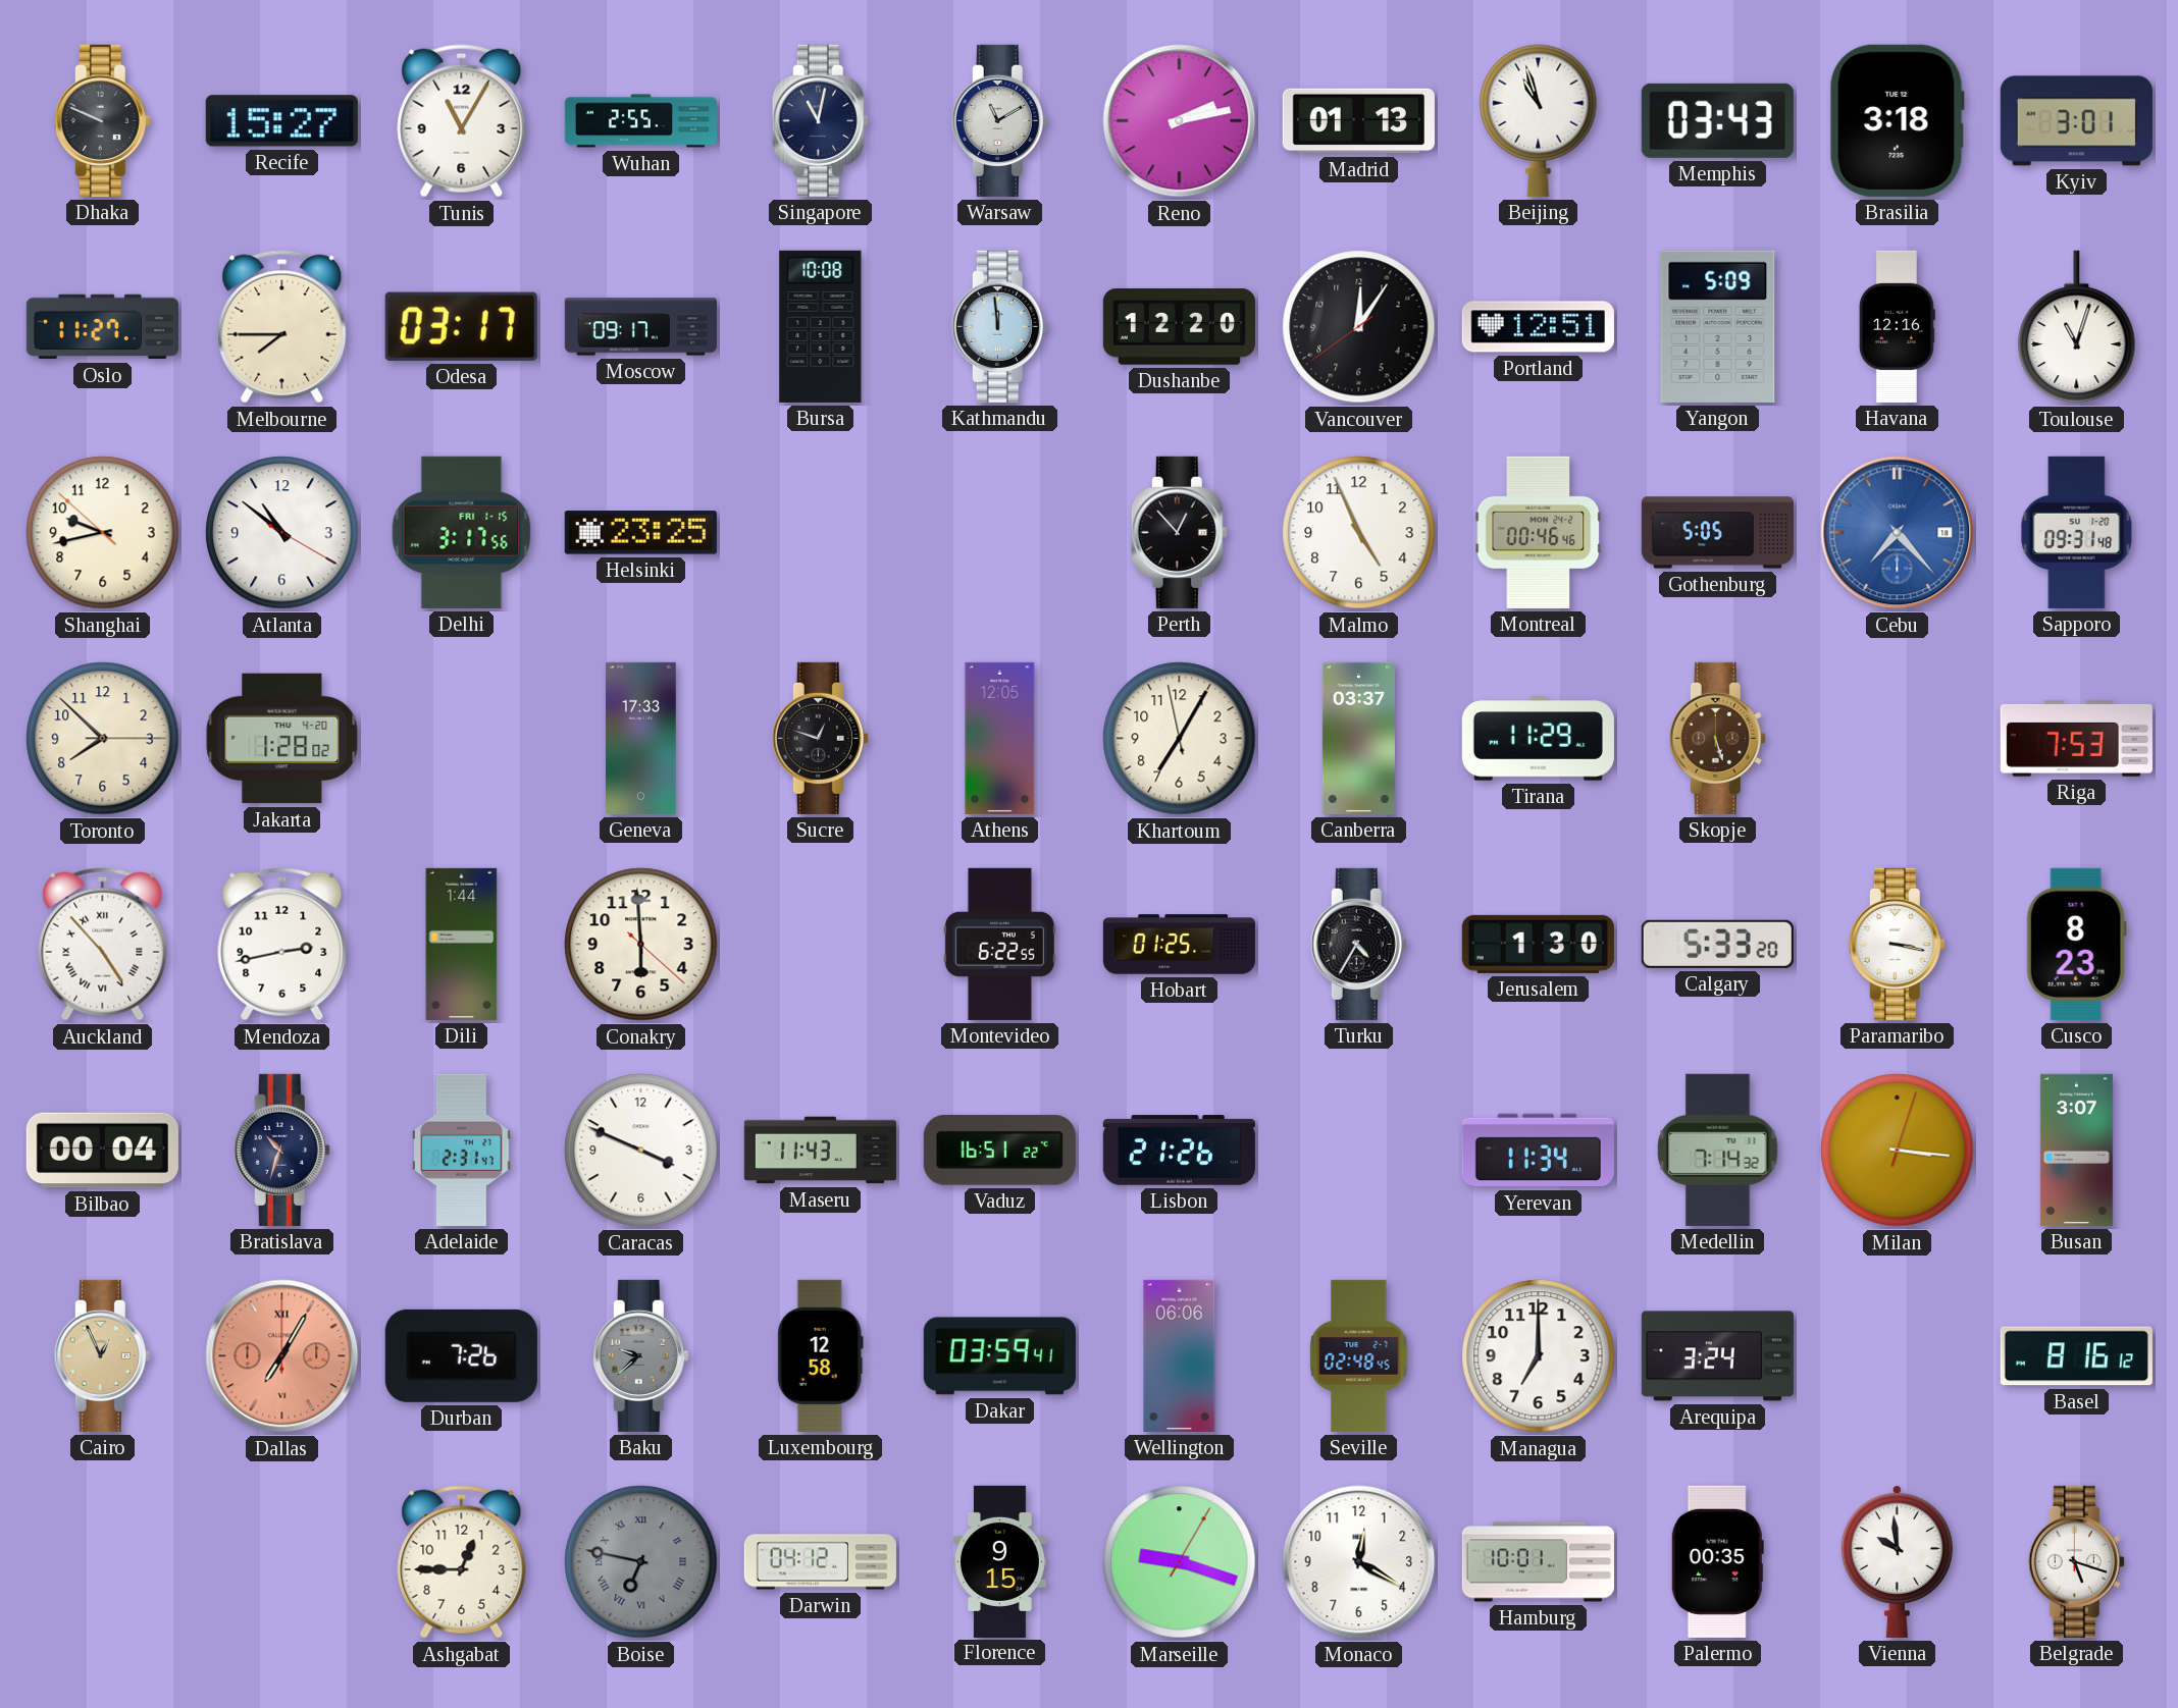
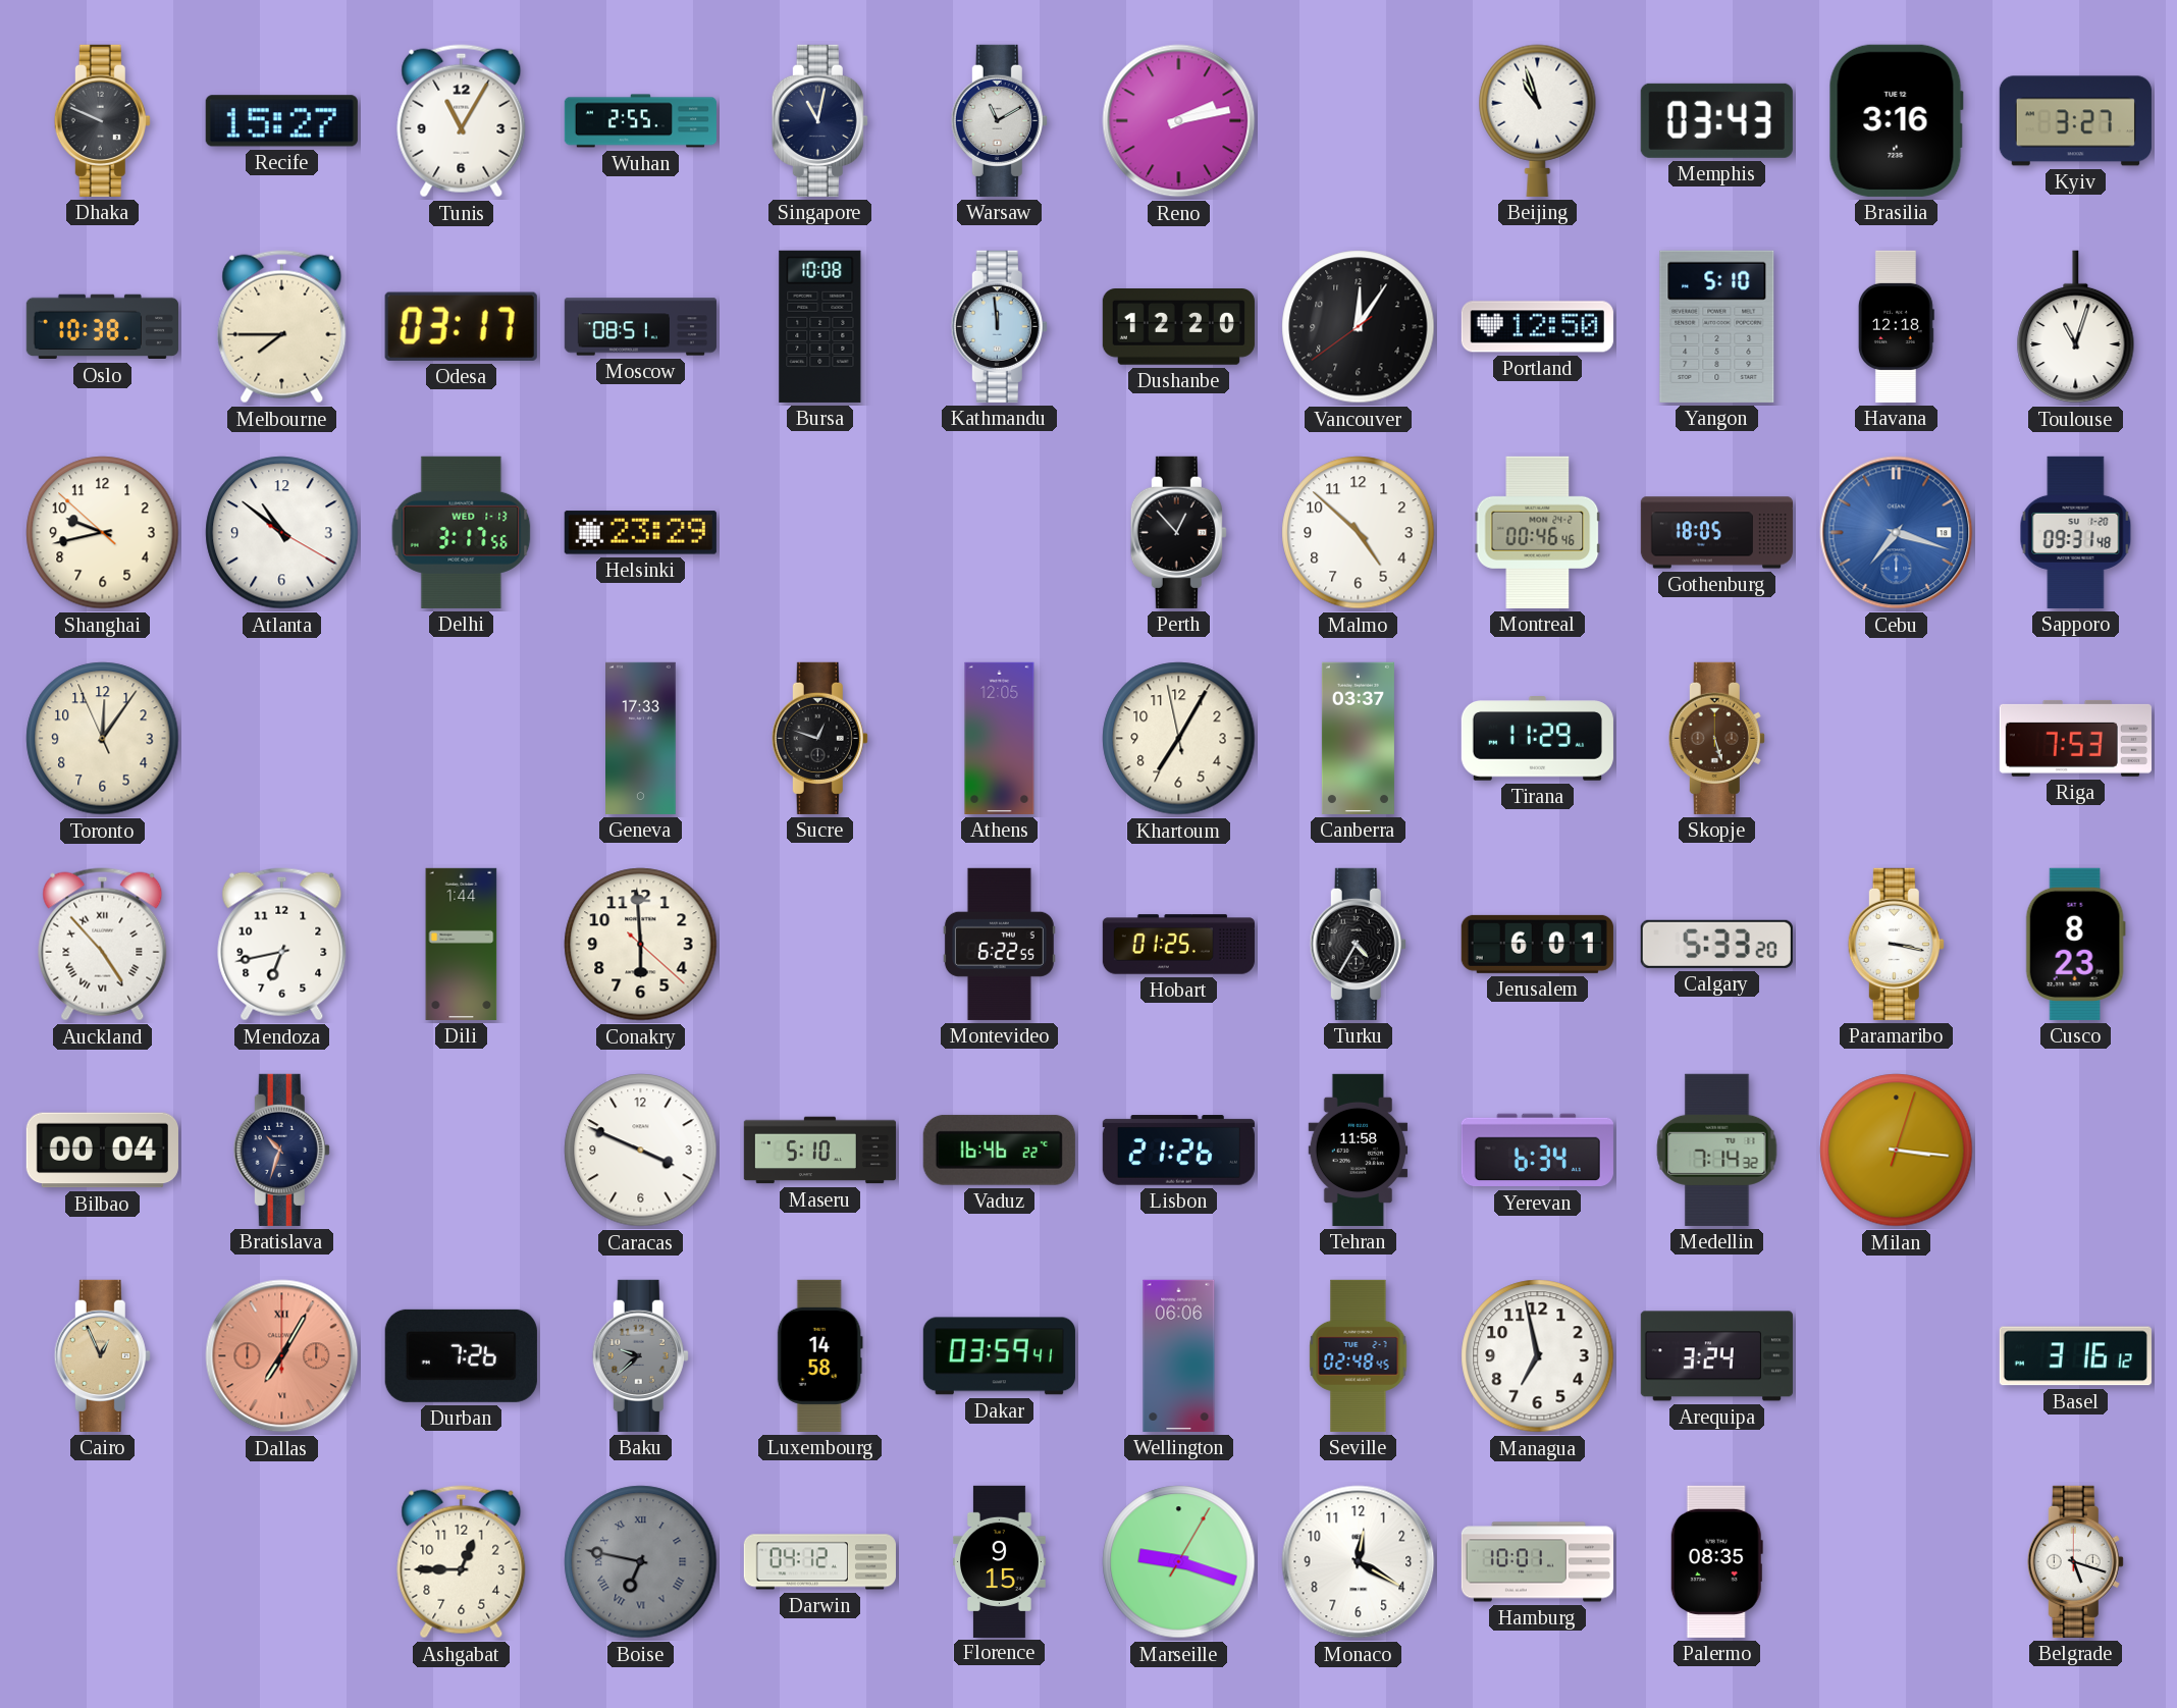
Madrid: 01:13 -> none
Brasilia: 3:18 -> 3:16
Kyiv: 3:01 -> 3:27
Oslo: 11:27 -> 10:38
Moscow: 09:17 -> 08:51
Portland: 12:51 -> 12:50
Yangon: 5:09 -> 5:10
Havana: 12:16 -> 12:18
Delhi date: FRI 1-15 -> WED 1-13
Helsinki: 23:25 -> 23:29
Malmo: 4:56 -> 4:52
Gothenburg: 5:05 -> 18:05
Cebu: 7:23 -> 7:18
Toronto: 7:52 -> 12:05
Jakarta: 1:28 -> none
Mendoza: 2:43 -> 6:43
Jerusalem: 1:30 -> 6:01
Adelaide: 2:31 -> none
Maseru: 11:43 -> 5:10
Vaduz: 16:51 -> 16:46
Tehran: none -> 11:58
Yerevan: 11:34 -> 6:34
Busan: 3:07 -> none
Luxembourg: 12:58 -> 14:58
Managua: 7:00 -> 6:58
Basel: 8:16 -> 3:16
Palermo: 00:35 -> 08:35
Vienna: 9:59 -> none
